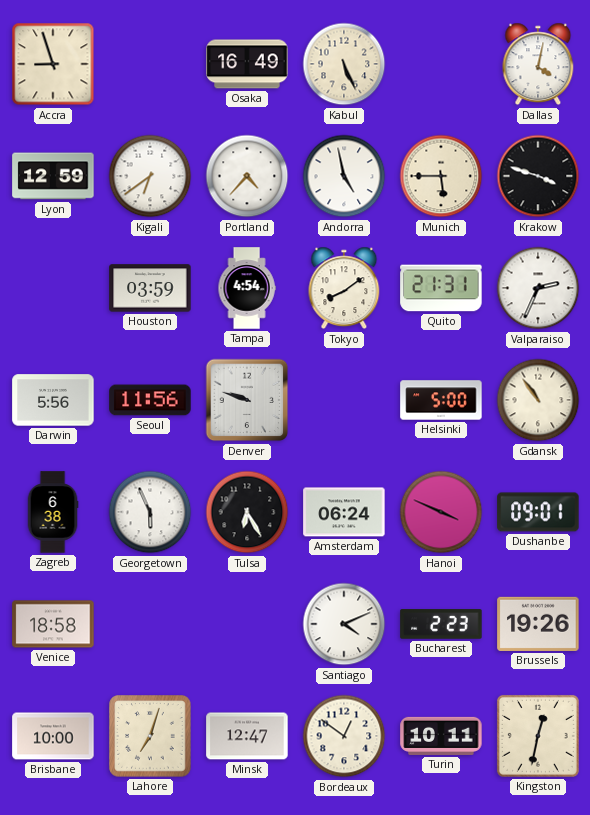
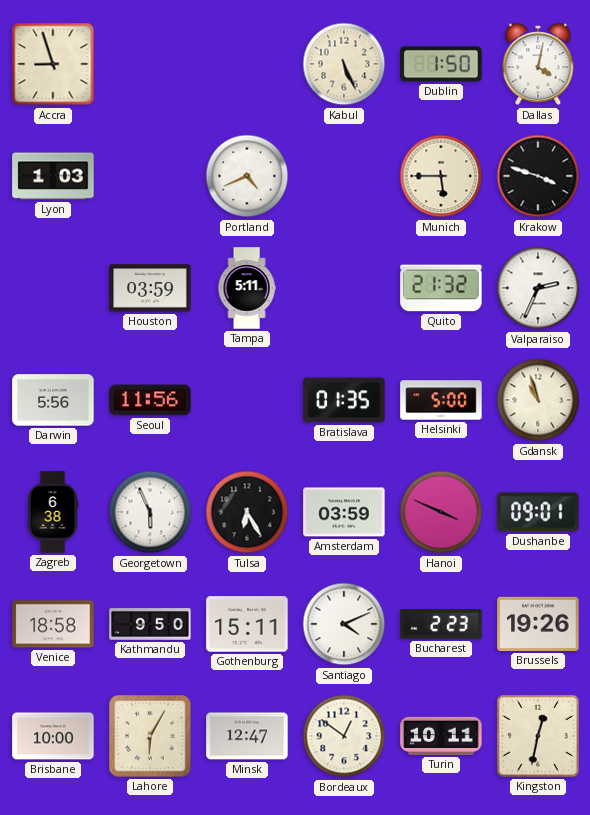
Osaka: 16:49 -> none
Dublin: none -> 1:50
Lyon: 12:59 -> 1:03
Kigali: 6:39 -> none
Portland: 4:37 -> 4:41
Andorra: 4:58 -> none
Tampa: 4:54 -> 5:11
Tokyo: 8:09 -> none
Quito: 21:31 -> 21:32
Denver: 9:48 -> none
Bratislava: none -> 01:35
Gdansk: 10:54 -> 10:57
Amsterdam: 06:24 -> 03:59
Kathmandu: none -> 9:50
Gothenburg: none -> 15:11
Lahore: 7:03 -> 6:05
